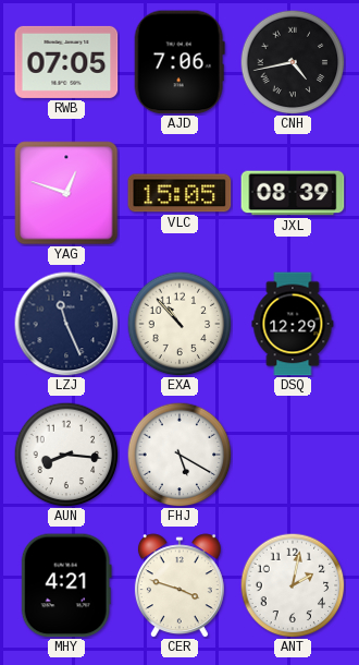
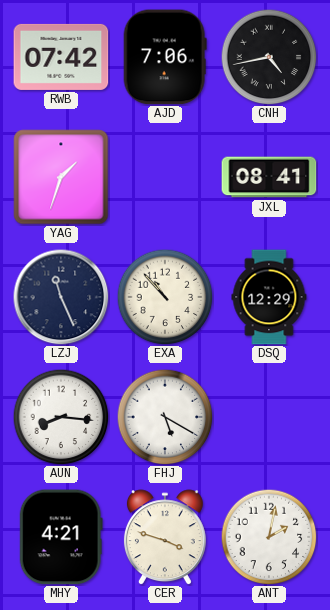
RWB: 07:05 -> 07:42
YAG: 12:48 -> 1:33
VLC: 15:05 -> none
JXL: 08:39 -> 08:41
